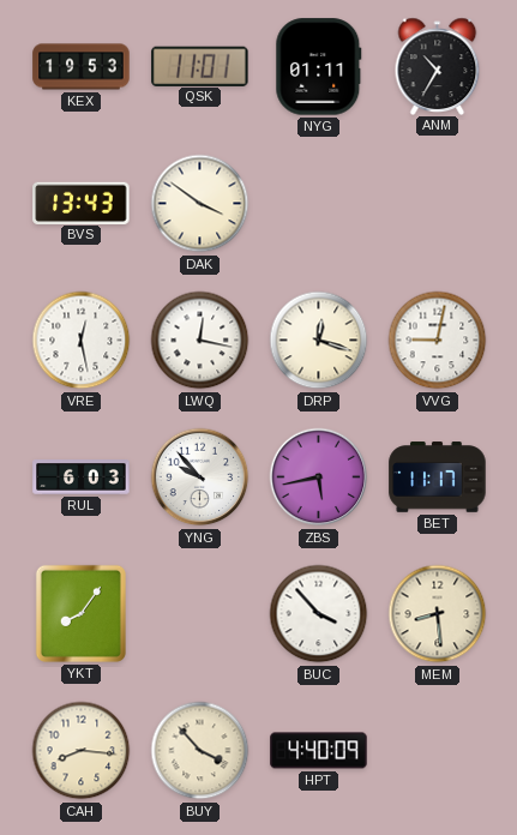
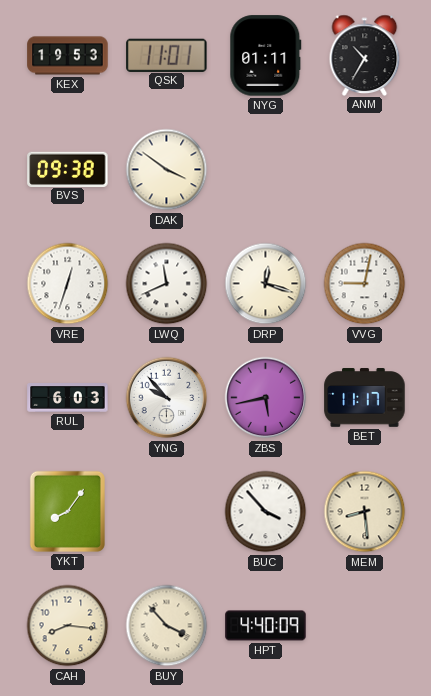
BVS: 13:43 -> 09:38
VRE: 12:28 -> 12:33
LWQ: 12:17 -> 11:41
